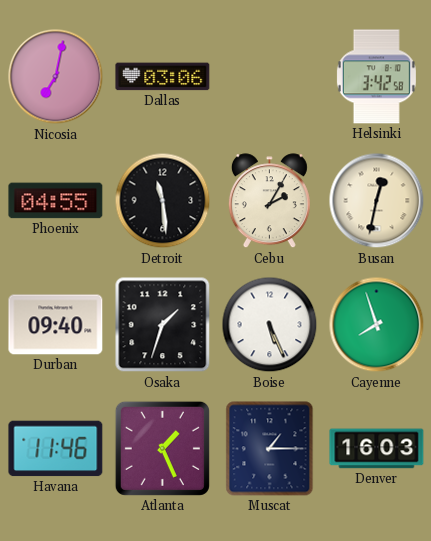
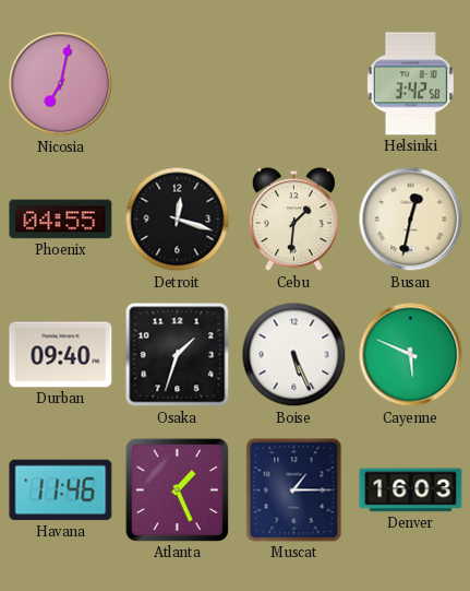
Dallas: 03:06 -> none
Detroit: 11:29 -> 12:18
Cebu: 2:05 -> 1:31
Cayenne: 7:57 -> 5:49
